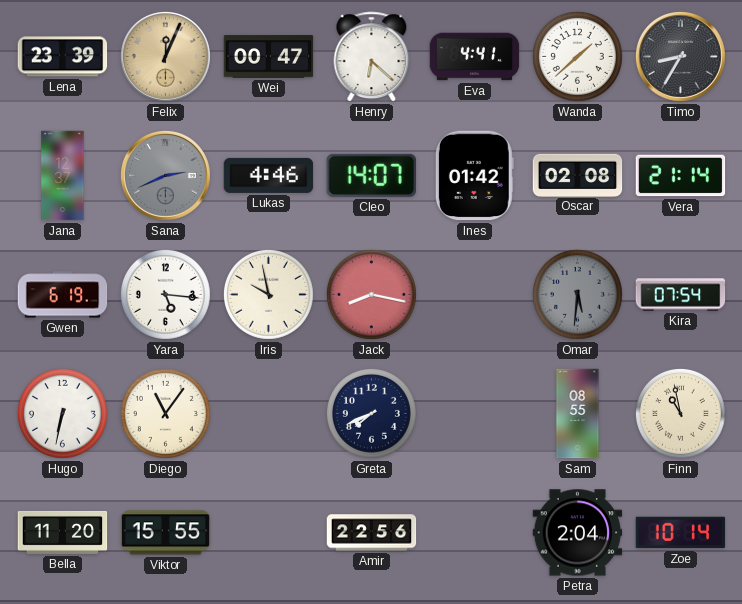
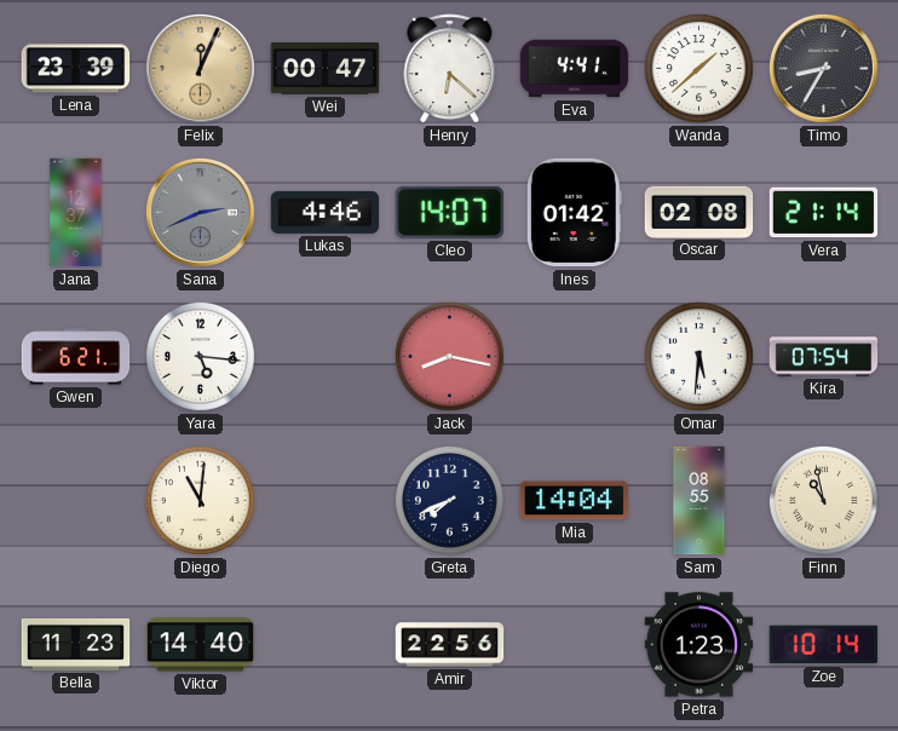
Gwen: 6:19 -> 6:21
Iris: 9:58 -> none
Omar dial: grey -> white
Hugo: 6:32 -> none
Diego: 11:06 -> 11:01
Mia: none -> 14:04
Bella: 11:20 -> 11:23
Viktor: 15:55 -> 14:40
Petra: 2:04 -> 1:23
